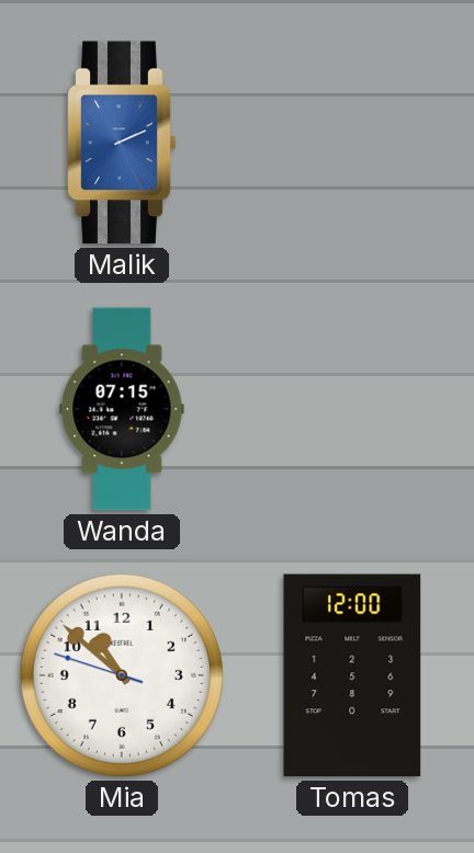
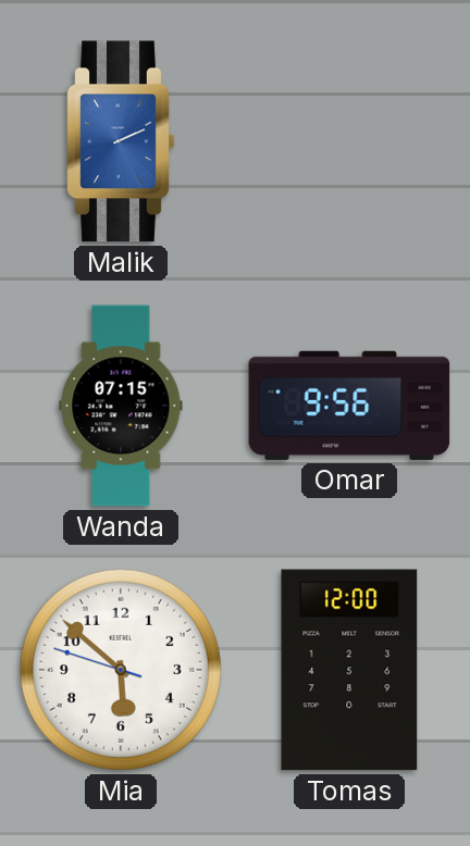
Omar: none -> 9:56
Mia: 10:51 -> 5:51
